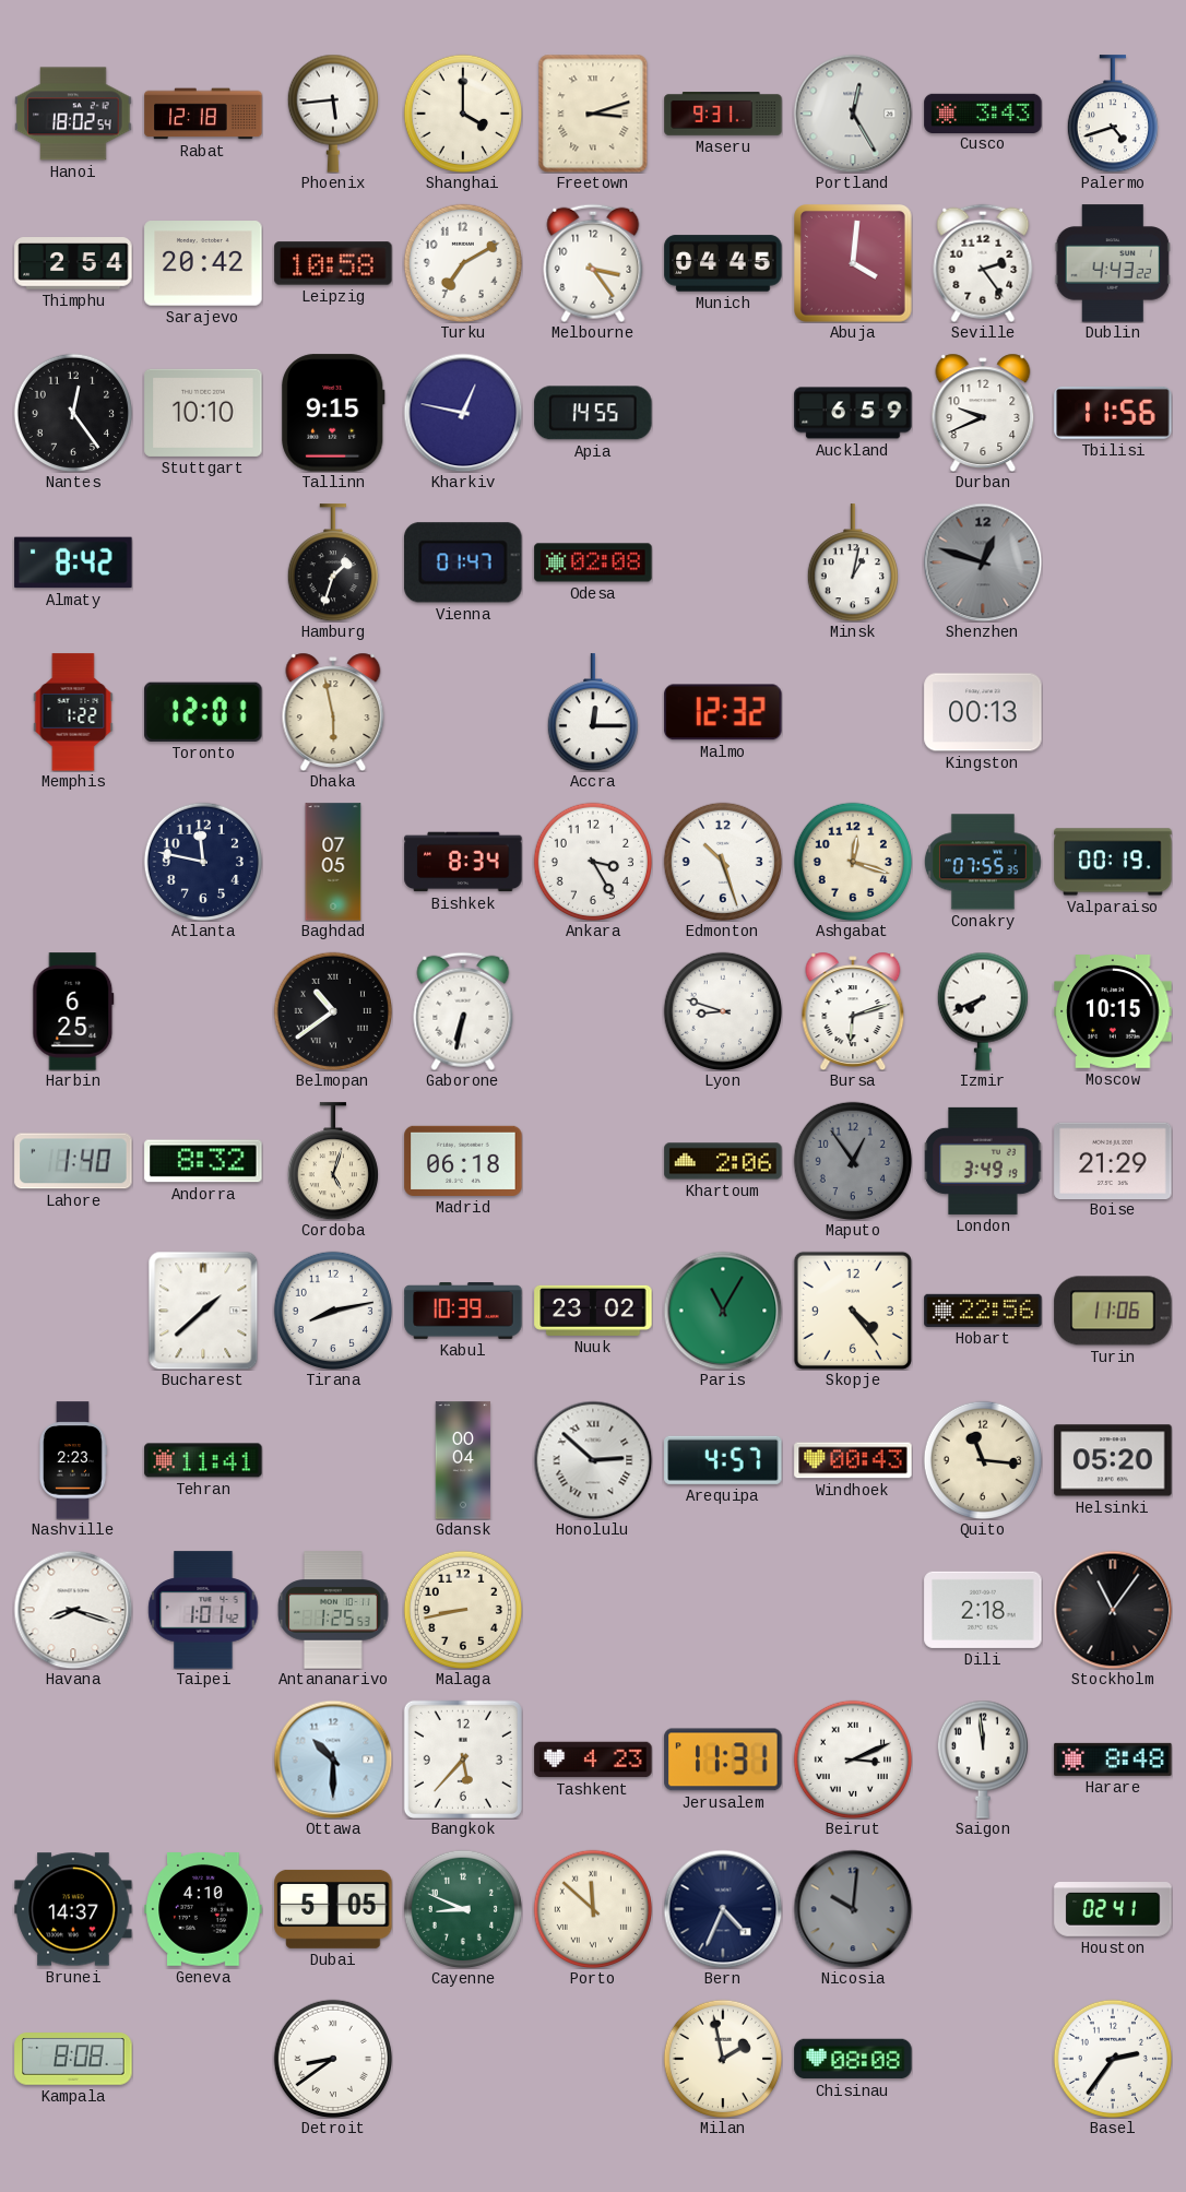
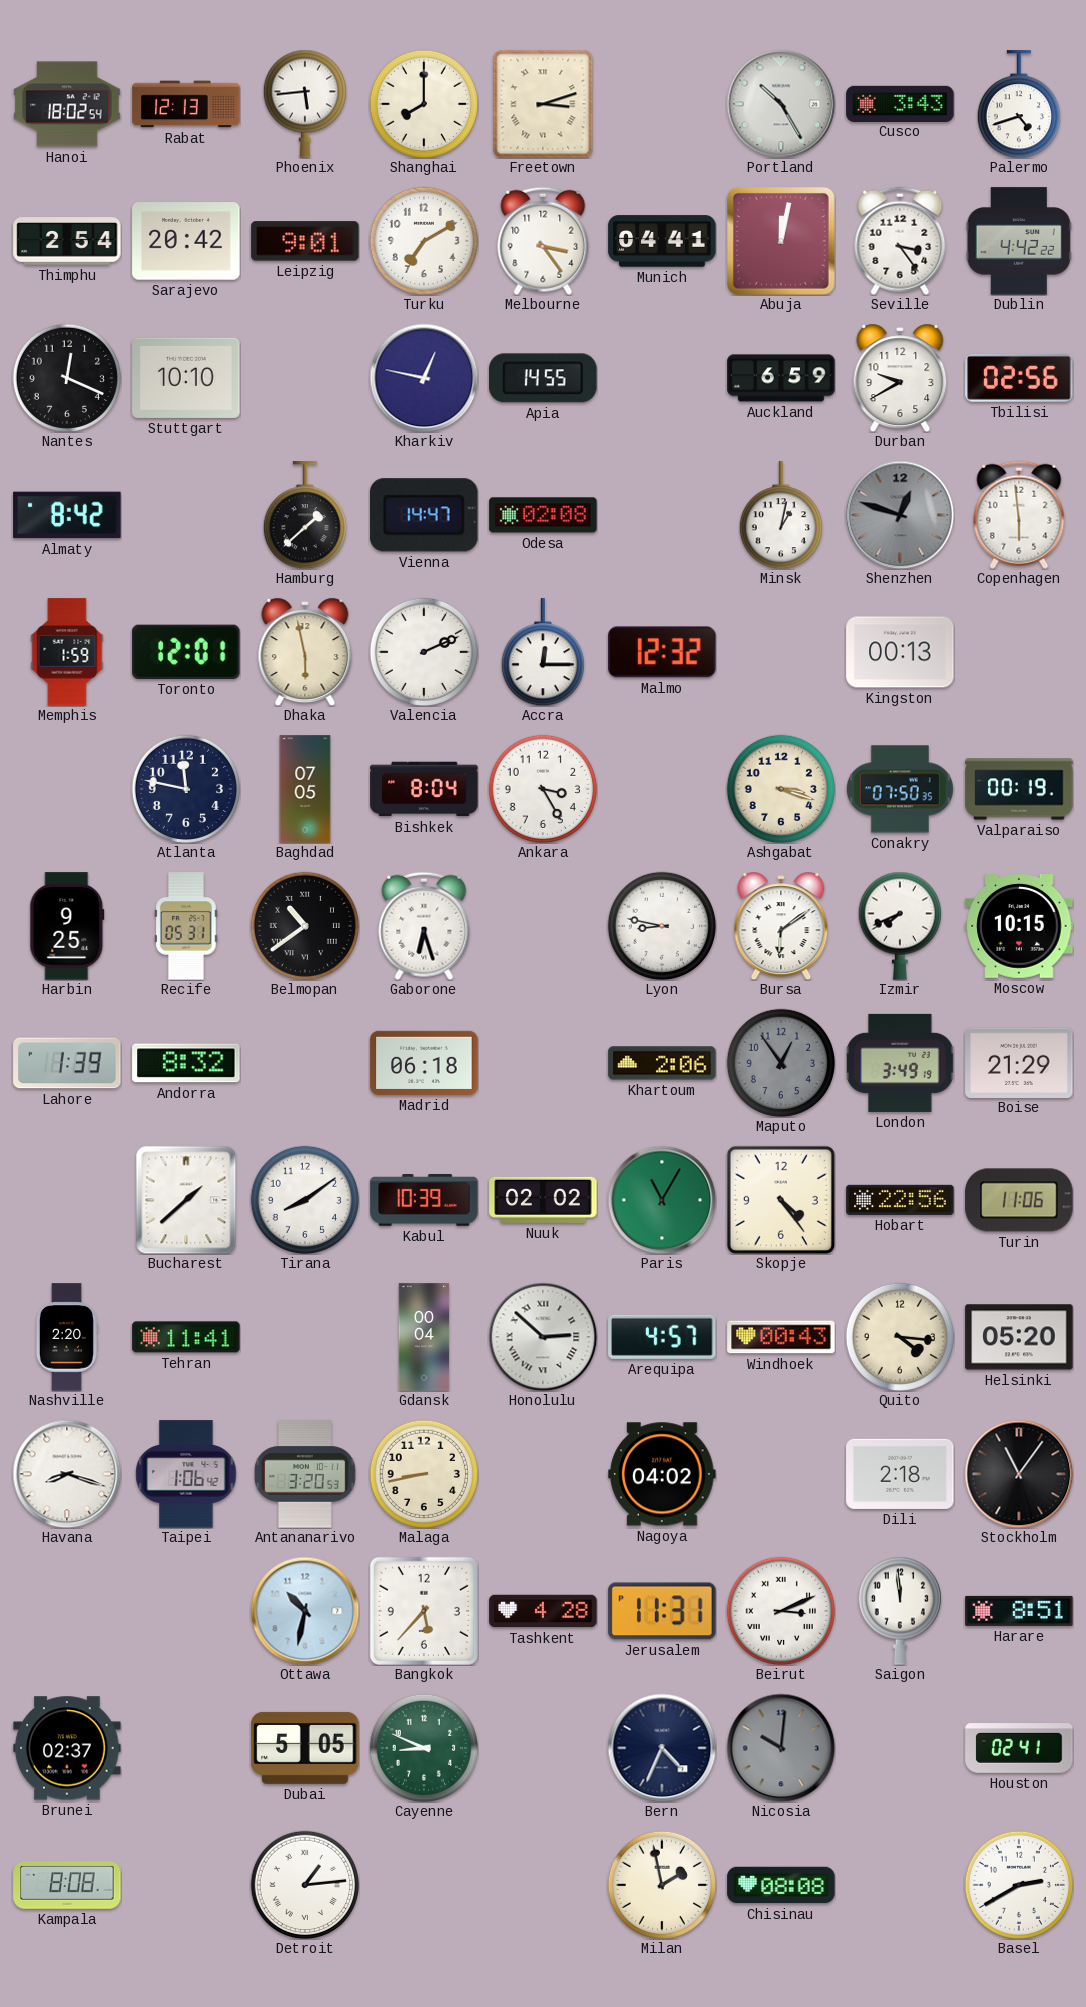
Rabat: 12:18 -> 12:13
Shanghai: 4:00 -> 8:00
Maseru: 9:31 -> none
Portland: 12:25 -> 10:25
Leipzig: 10:58 -> 9:01
Munich: 04:45 -> 04:41
Abuja: 4:01 -> 12:02
Seville: 2:24 -> 3:24
Dublin: 4:43 -> 4:42
Nantes: 12:24 -> 12:19
Tallinn: 9:15 -> none
Durban: 9:41 -> 9:40
Tbilisi: 11:56 -> 02:56
Hamburg: 1:33 -> 1:38
Vienna: 01:47 -> 14:47
Copenhagen: none -> 5:59
Memphis: 1:22 -> 1:59
Valencia: none -> 2:11
Bishkek: 8:34 -> 8:04
Edmonton: 10:27 -> none
Ashgabat: 12:18 -> 3:18
Conakry: 07:55 -> 07:50
Harbin: 6:25 -> 9:25
Recife: none -> 05:31
Gaborone: 6:32 -> 6:27
Lyon: 8:48 -> 8:47
Bursa: 6:12 -> 6:09
Lahore: 1:40 -> 1:39
Cordoba: 5:03 -> none
Tirana: 8:13 -> 8:09
Nuuk: 23:02 -> 02:02
Nashville: 2:23 -> 2:20
Quito: 11:16 -> 4:16
Taipei: 1:01 -> 1:06
Antananarivo: 1:25 -> 3:20
Nagoya: none -> 04:02
Ottawa: 10:30 -> 10:32
Tashkent: 4:23 -> 4:28
Harare: 8:48 -> 8:51
Brunei: 14:37 -> 02:37
Geneva: 4:10 -> none
Porto: 11:52 -> none
Detroit: 8:39 -> 1:14
Basel: 2:36 -> 2:40
